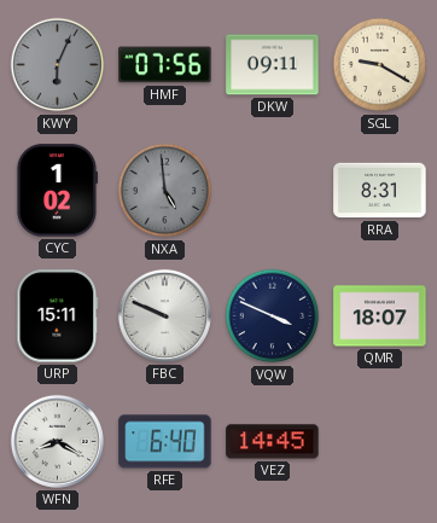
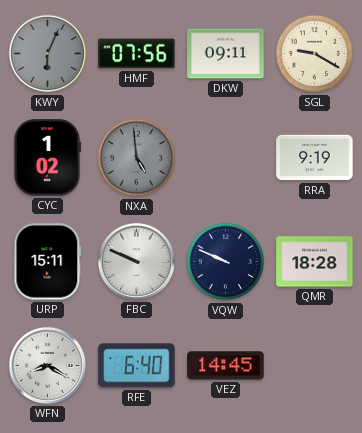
RRA: 8:31 -> 9:19
VQW: 3:49 -> 9:49
QMR: 18:07 -> 18:28
